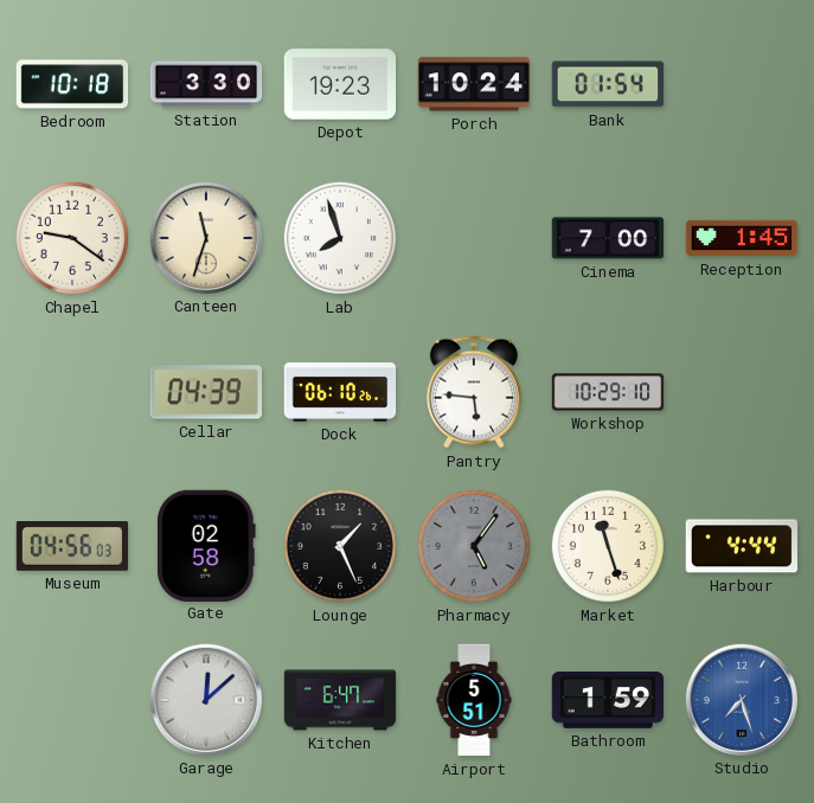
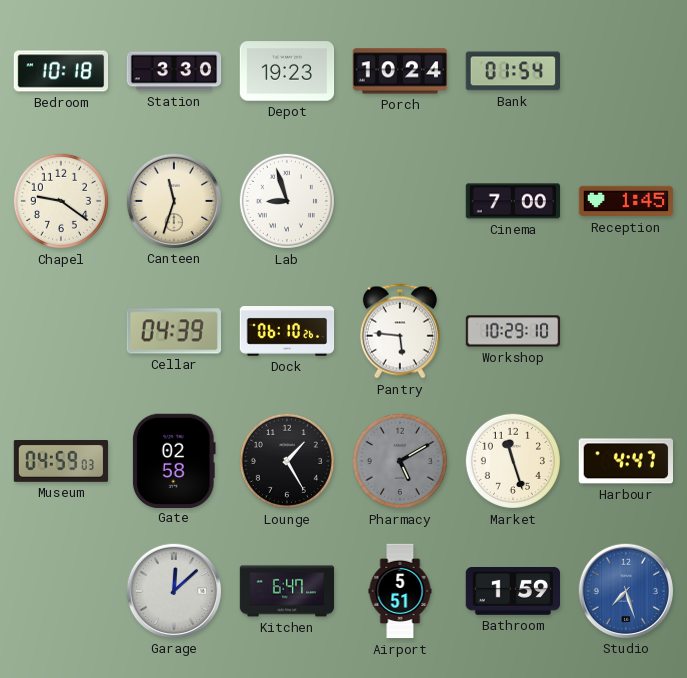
Lab: 7:57 -> 8:57
Museum: 04:56 -> 04:59
Lounge: 1:26 -> 1:25
Pharmacy: 5:06 -> 5:10
Harbour: 4:44 -> 4:47
